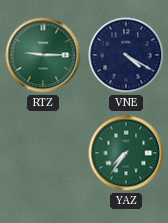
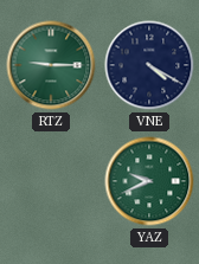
YAZ: 7:36 -> 9:41
